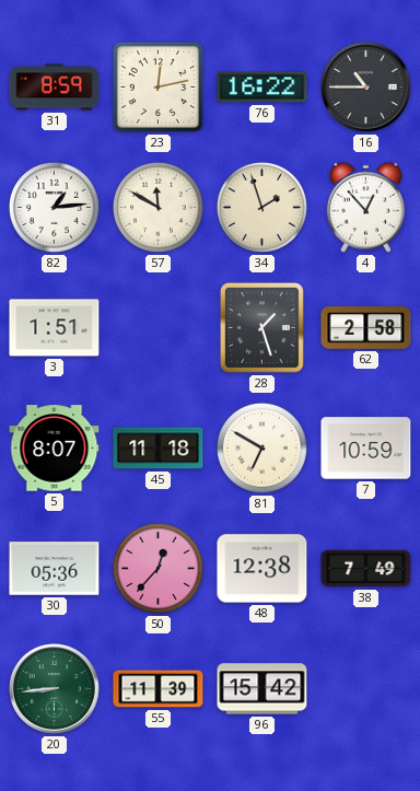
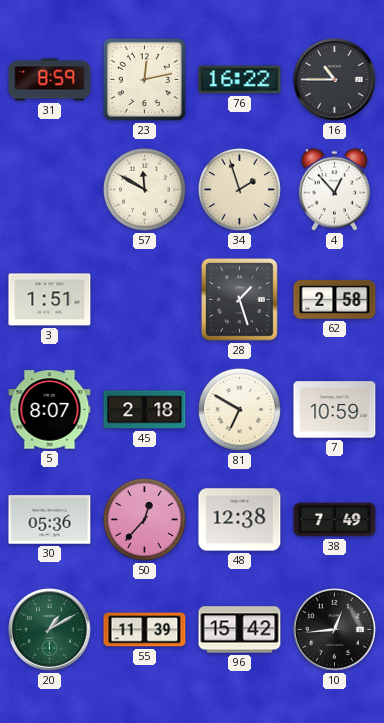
82: 1:14 -> none
45: 11:18 -> 2:18
20: 8:44 -> 1:10
10: none -> 12:44
